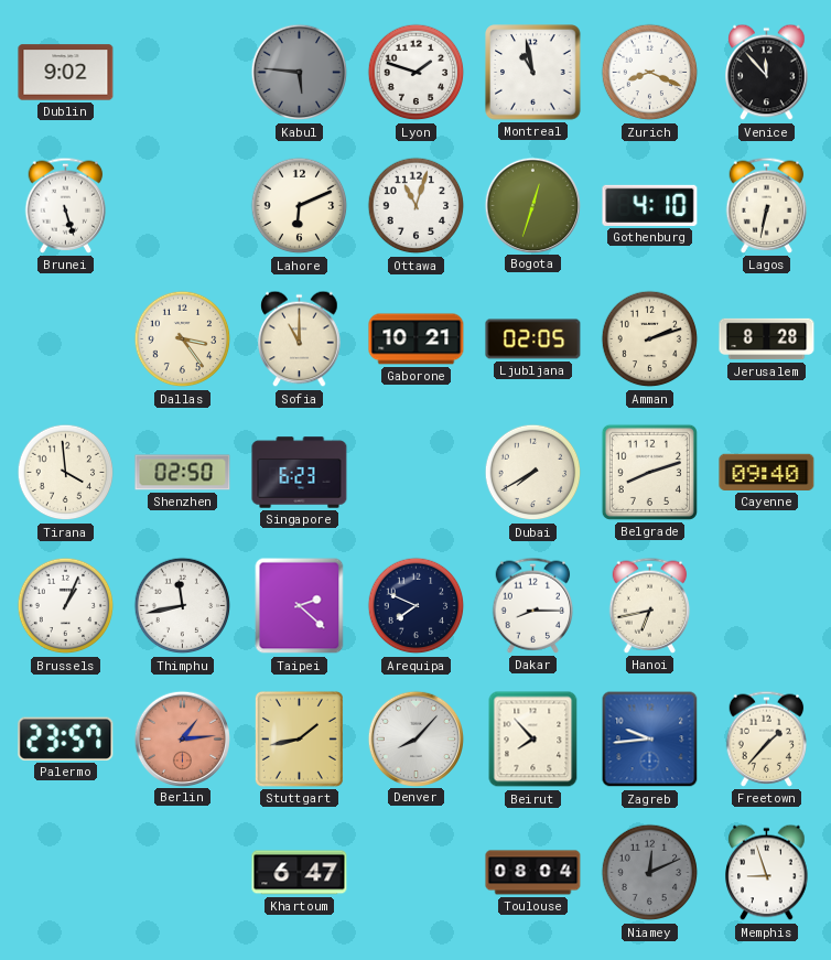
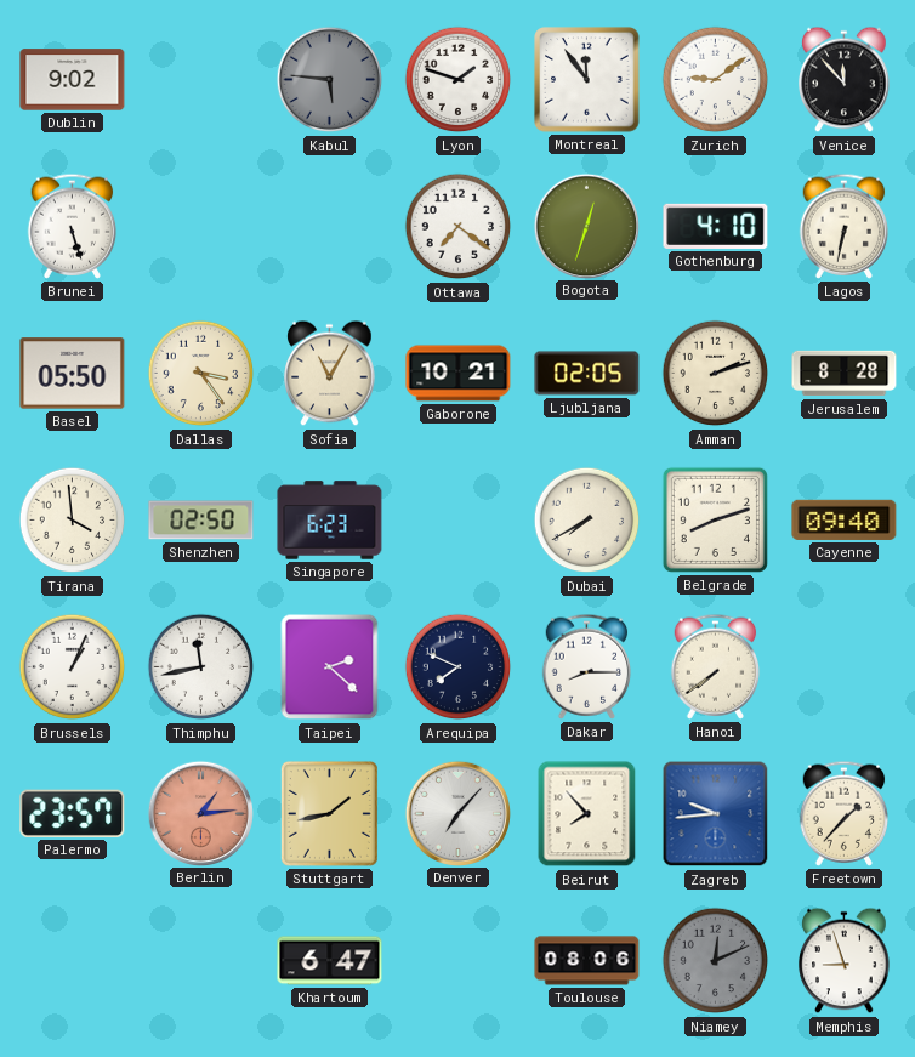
Montreal: 10:58 -> 11:54
Zurich: 8:19 -> 9:09
Lahore: 6:11 -> none
Ottawa: 11:03 -> 7:21
Basel: none -> 05:50
Sofia: 11:00 -> 11:05
Hanoi: 6:43 -> 7:39
Denver: 8:07 -> 7:07
Toulouse: 08:04 -> 08:06
